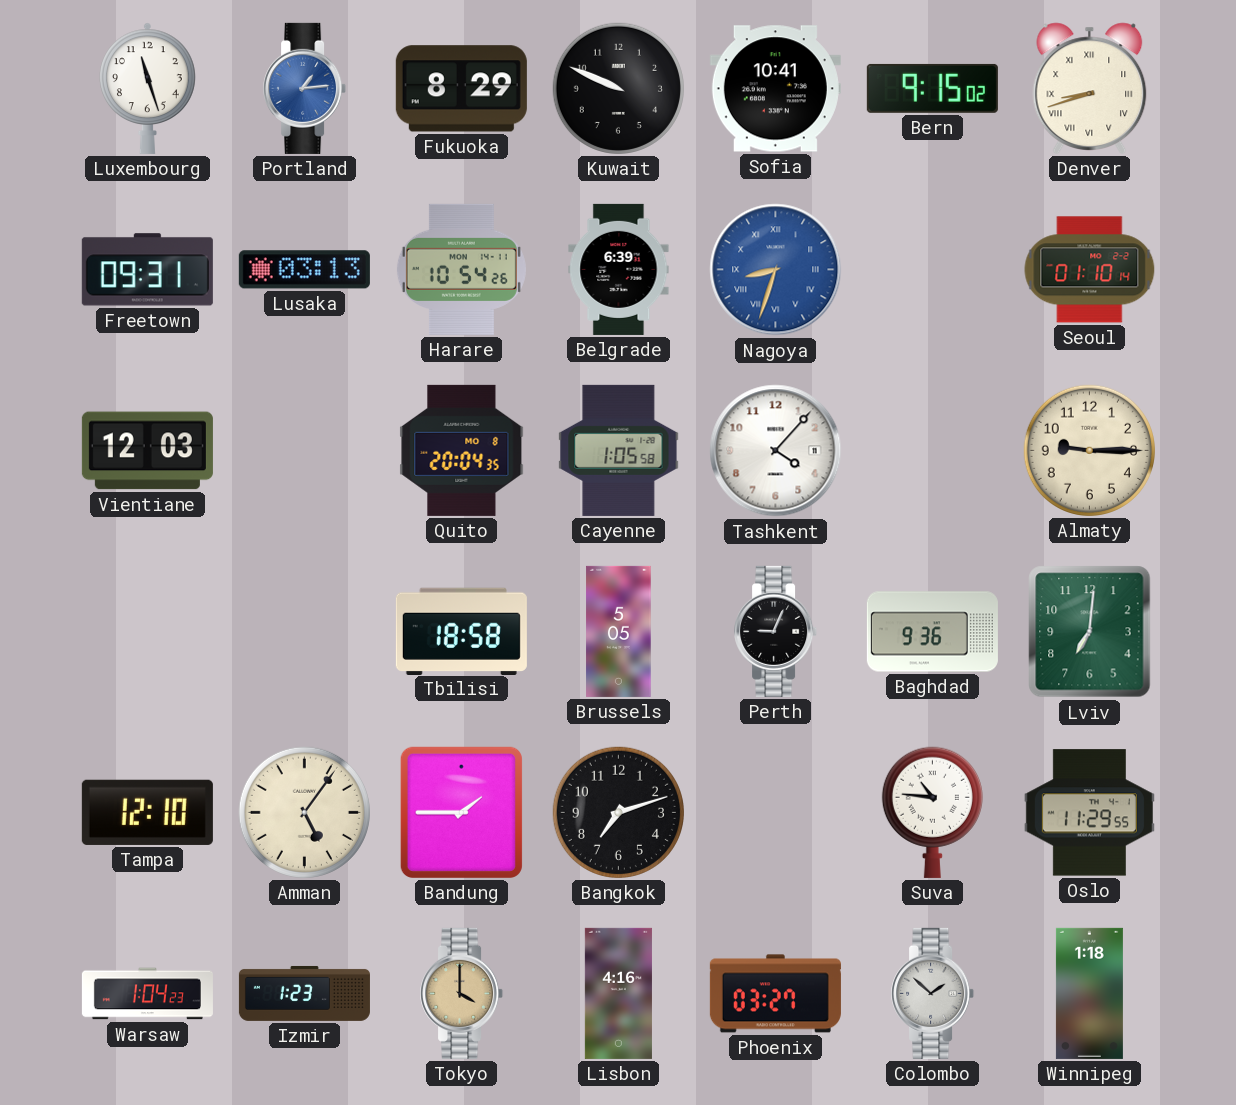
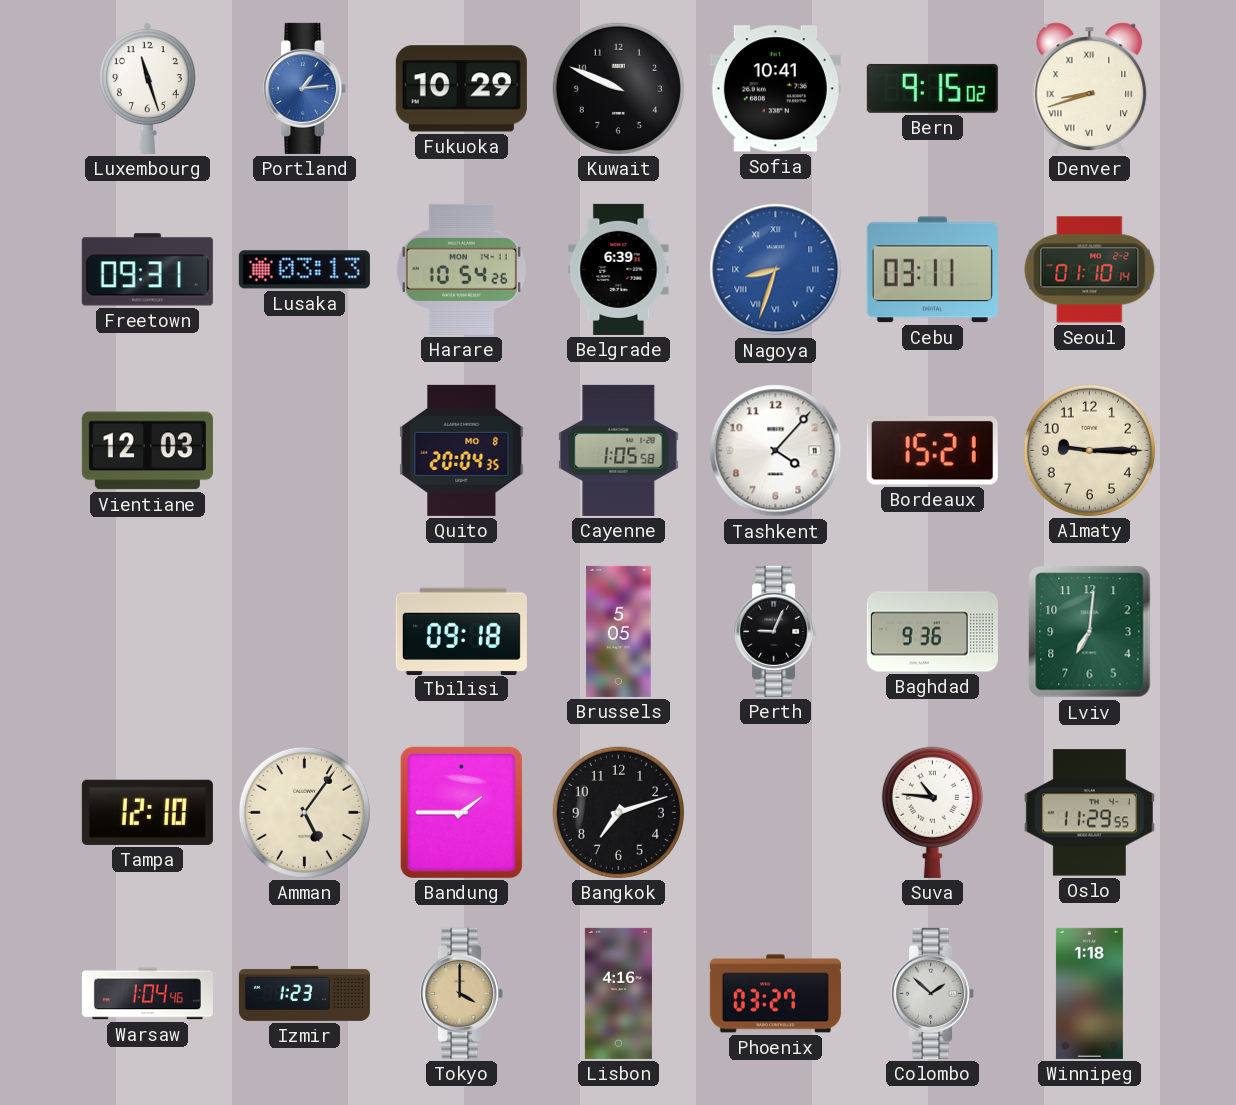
Fukuoka: 8:29 -> 10:29
Cebu: none -> 03:11
Bordeaux: none -> 15:21
Tbilisi: 18:58 -> 09:18
Warsaw: 1:04:23 -> 1:04:46
